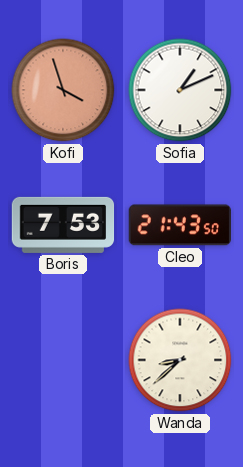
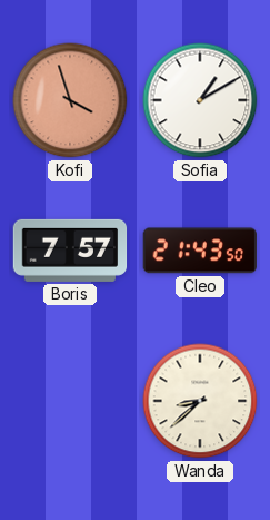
Sofia: 1:11 -> 1:10
Boris: 7:53 -> 7:57
